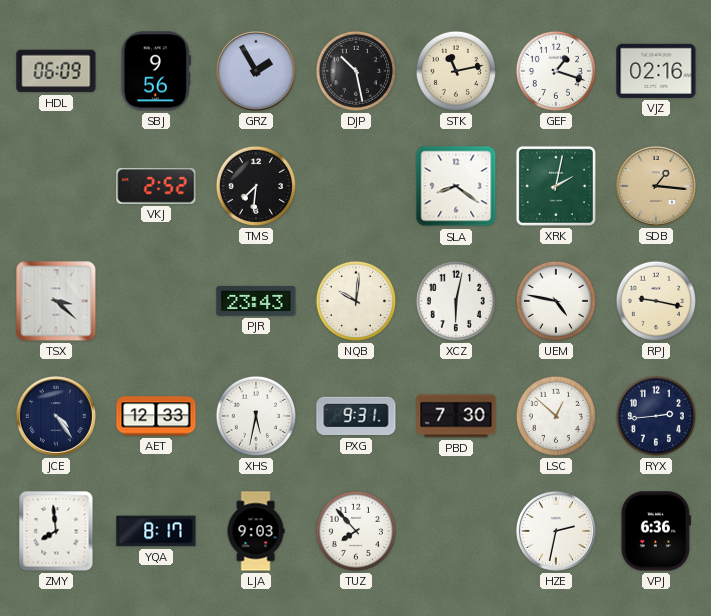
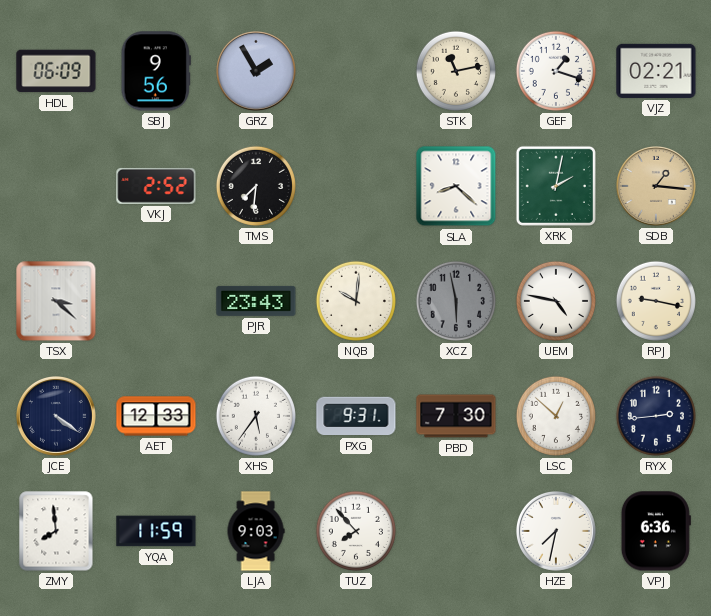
DJP: 10:28 -> none
VJZ: 02:16 -> 02:21
SLA: 8:21 -> 8:22
XCZ: 6:02 -> 5:58
XCZ dial: white -> grey
JCE: 4:24 -> 4:21
XHS: 5:32 -> 5:36
YQA: 8:17 -> 11:59
HZE: 2:32 -> 7:32
